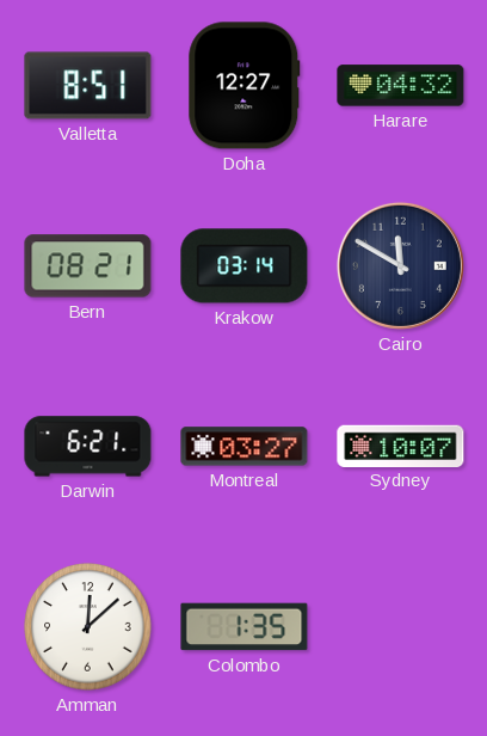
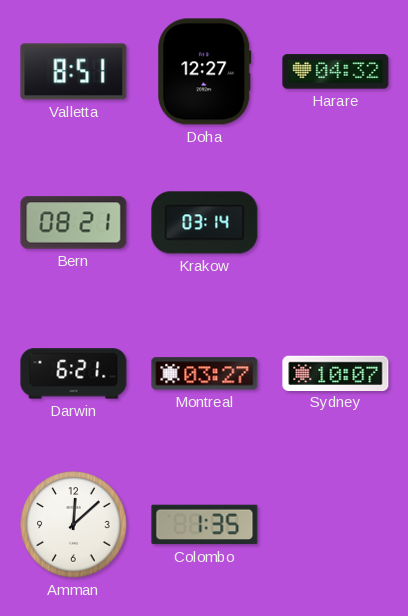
Cairo: 11:50 -> none
